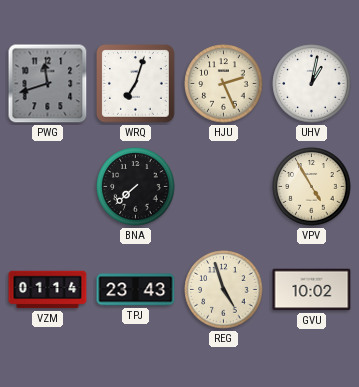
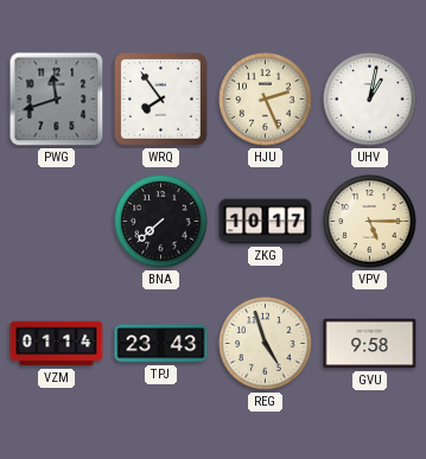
WRQ: 7:03 -> 7:54
ZKG: none -> 10:17
VPV: 4:55 -> 5:15
GVU: 10:02 -> 9:58
